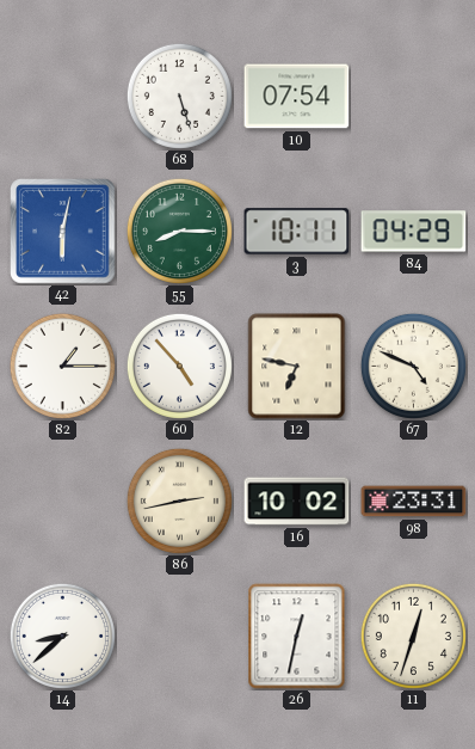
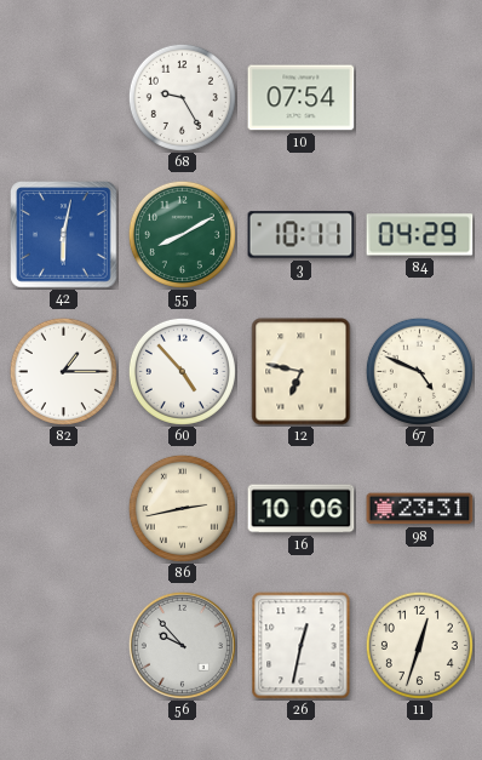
68: 5:27 -> 9:25
55: 8:15 -> 8:10
16: 10:02 -> 10:06
14: 8:38 -> none
56: none -> 9:53
